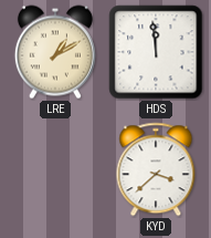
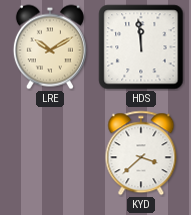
LRE: 1:10 -> 10:10
